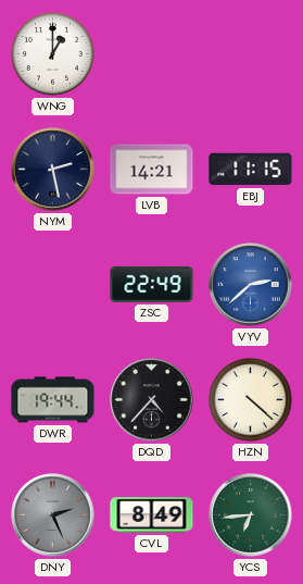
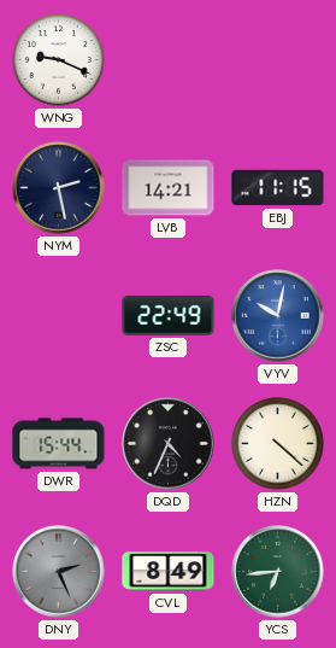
WNG: 1:00 -> 9:19
VYV: 2:38 -> 10:02
DWR: 19:44 -> 15:44
DQD: 4:37 -> 4:34
